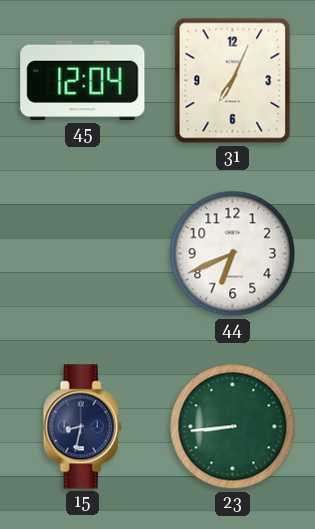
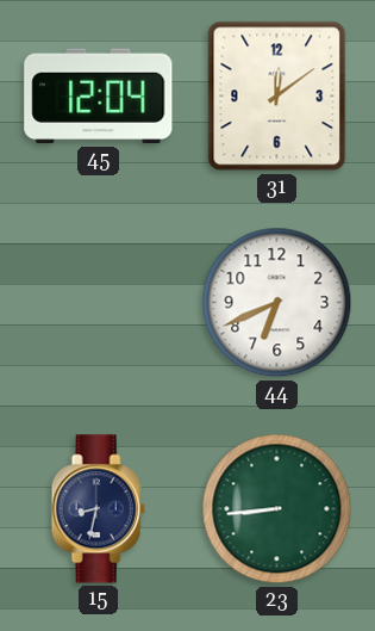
31: 7:04 -> 12:09
